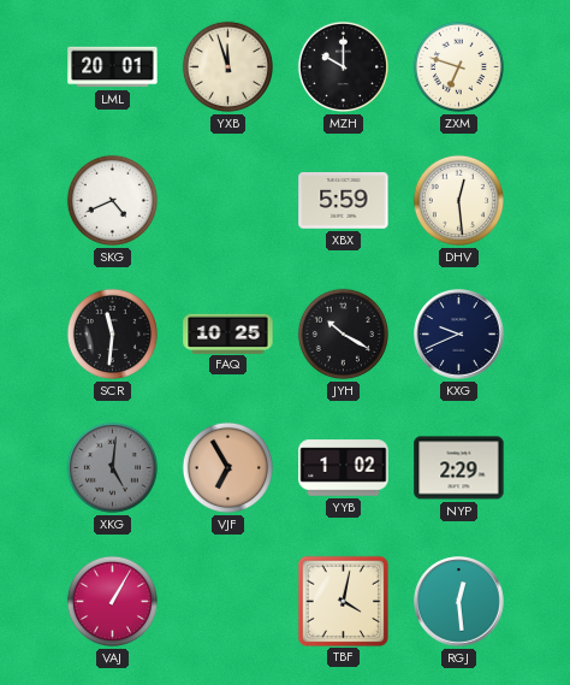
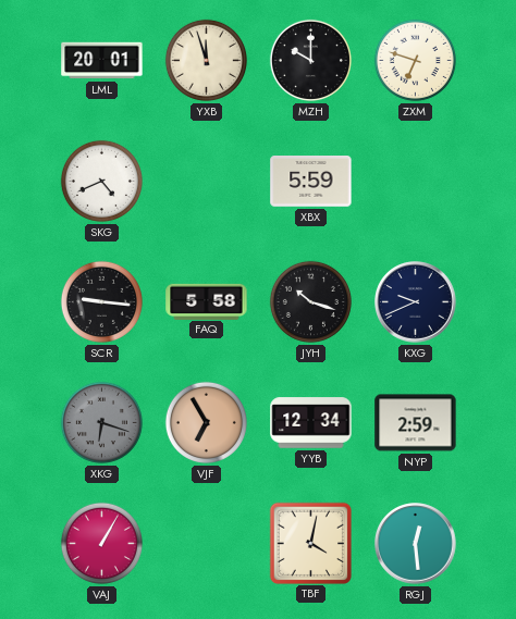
DHV: 12:29 -> none
SCR: 11:31 -> 9:16
FAQ: 10:25 -> 5:58
JYH: 10:20 -> 10:18
XKG: 5:01 -> 6:18
YYB: 1:02 -> 12:34
NYP: 2:29 -> 2:59
